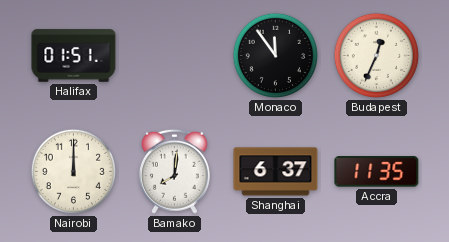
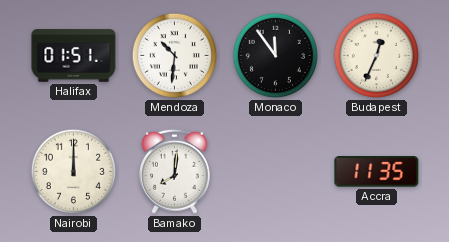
Mendoza: none -> 10:31
Shanghai: 6:37 -> none
